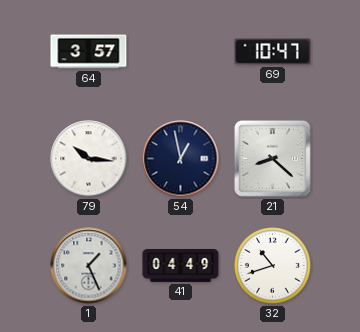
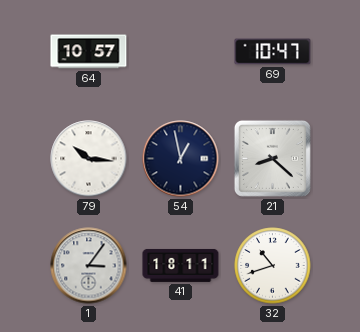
64: 3:57 -> 10:57
1: 1:26 -> 3:06
41: 04:49 -> 18:11
